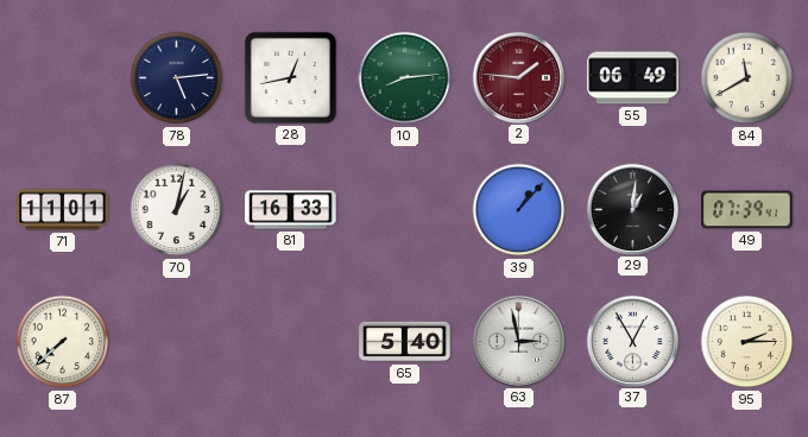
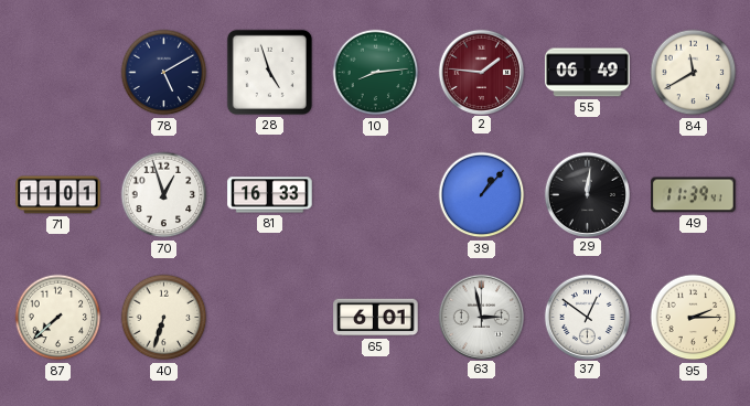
78: 5:14 -> 5:10
28: 12:43 -> 4:57
70: 1:02 -> 12:57
29: 1:01 -> 12:01
49: 07:39 -> 11:39
40: none -> 6:33
65: 5:40 -> 6:01
37: 12:55 -> 12:51
